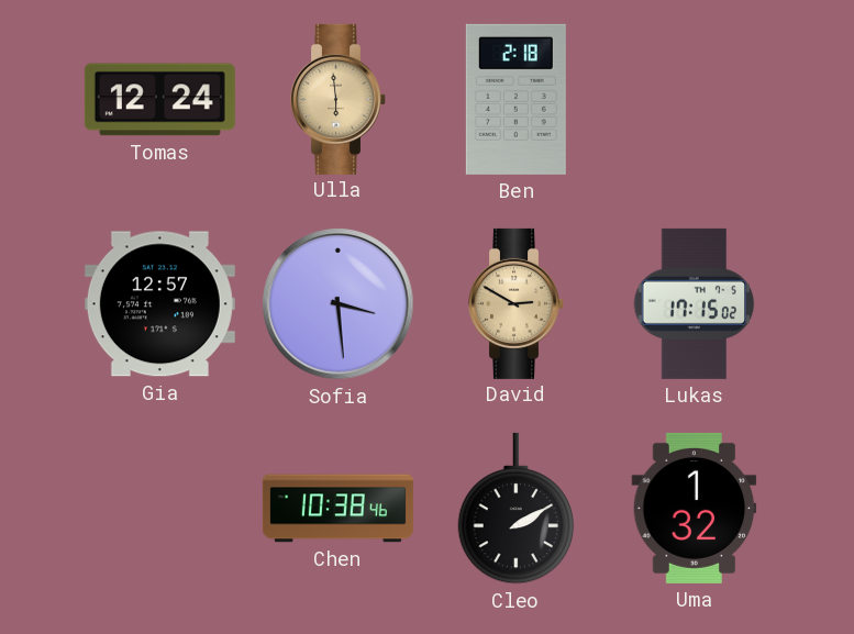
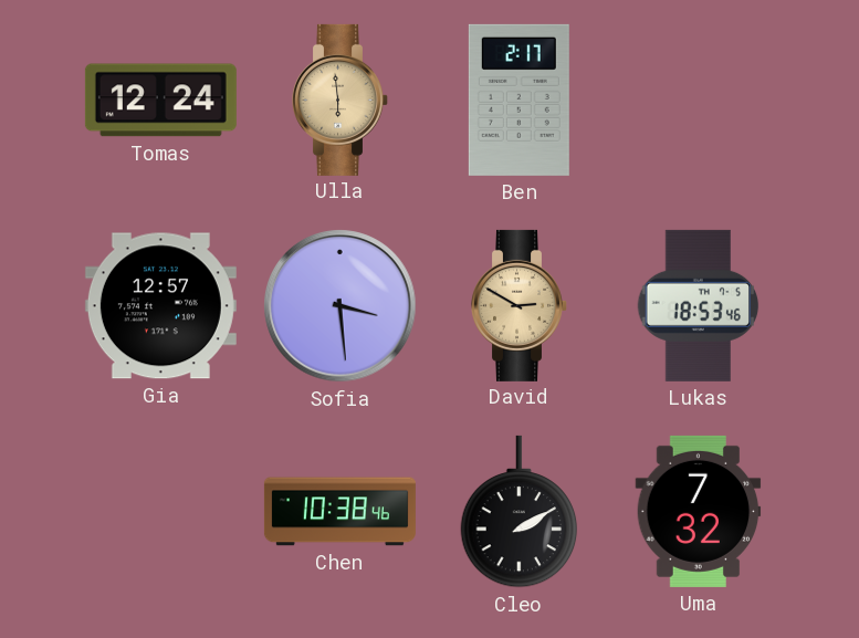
Ben: 2:18 -> 2:17
Lukas: 17:15 -> 18:53
Uma: 1:32 -> 7:32
